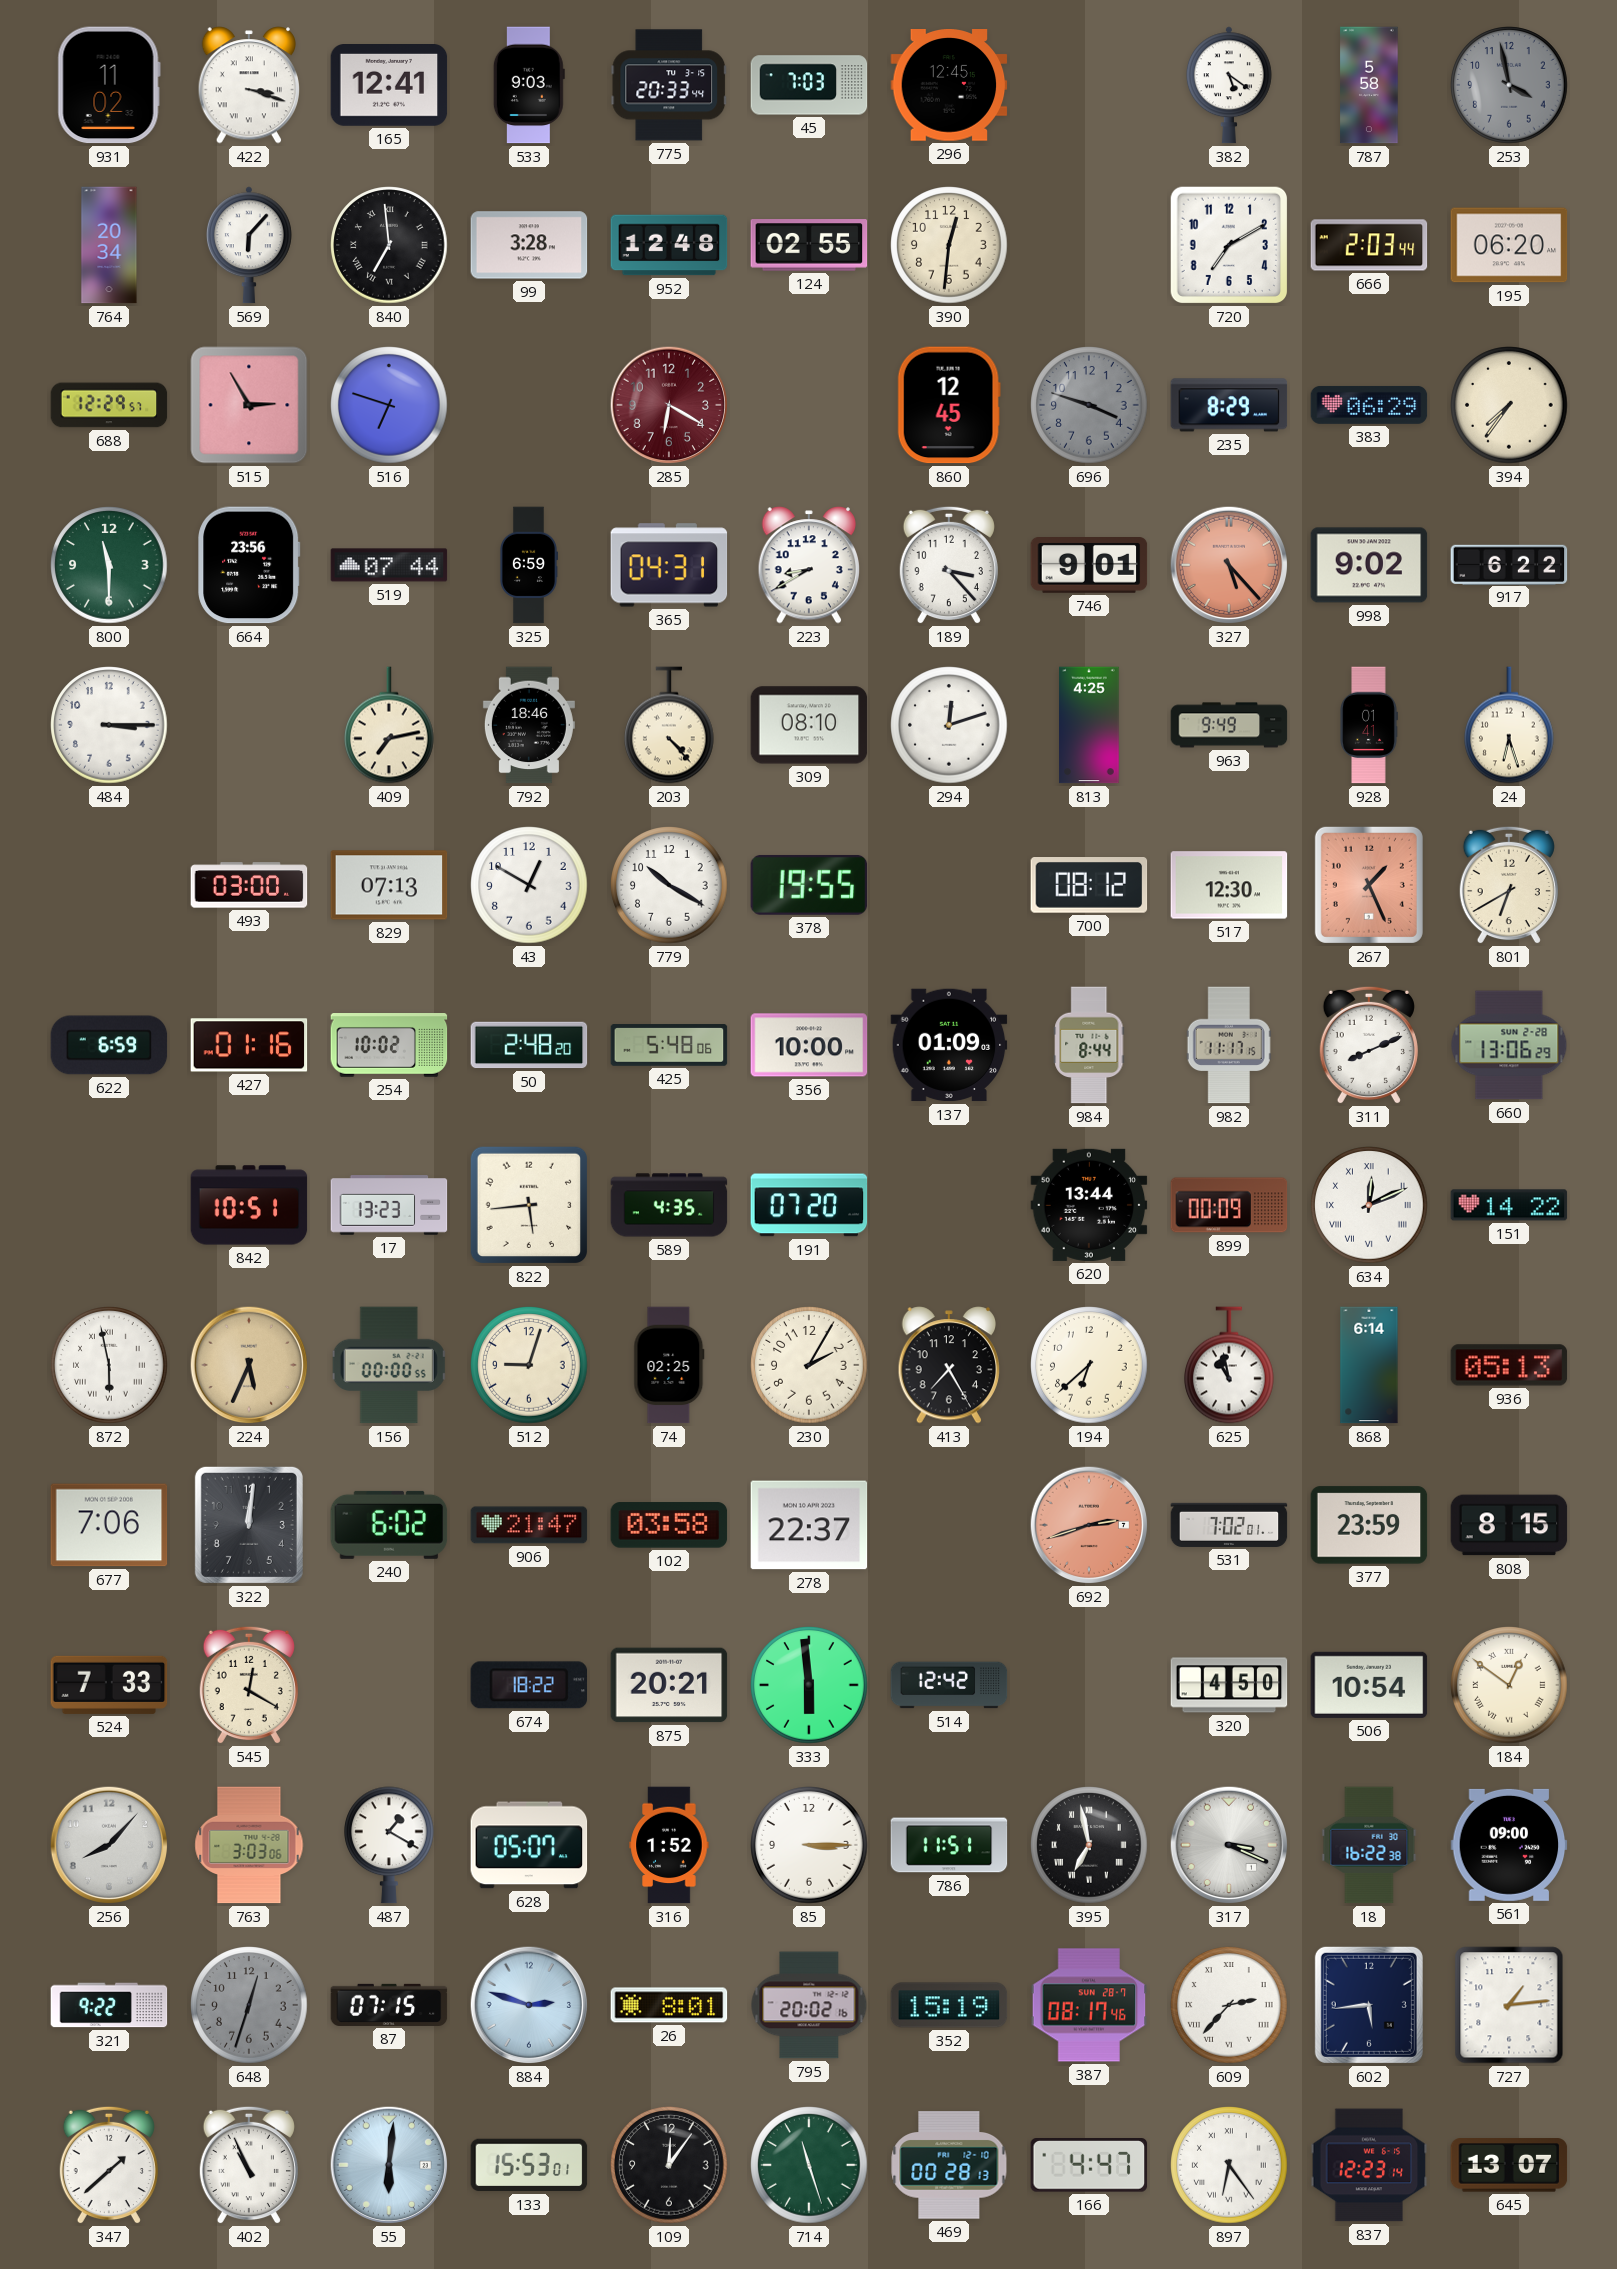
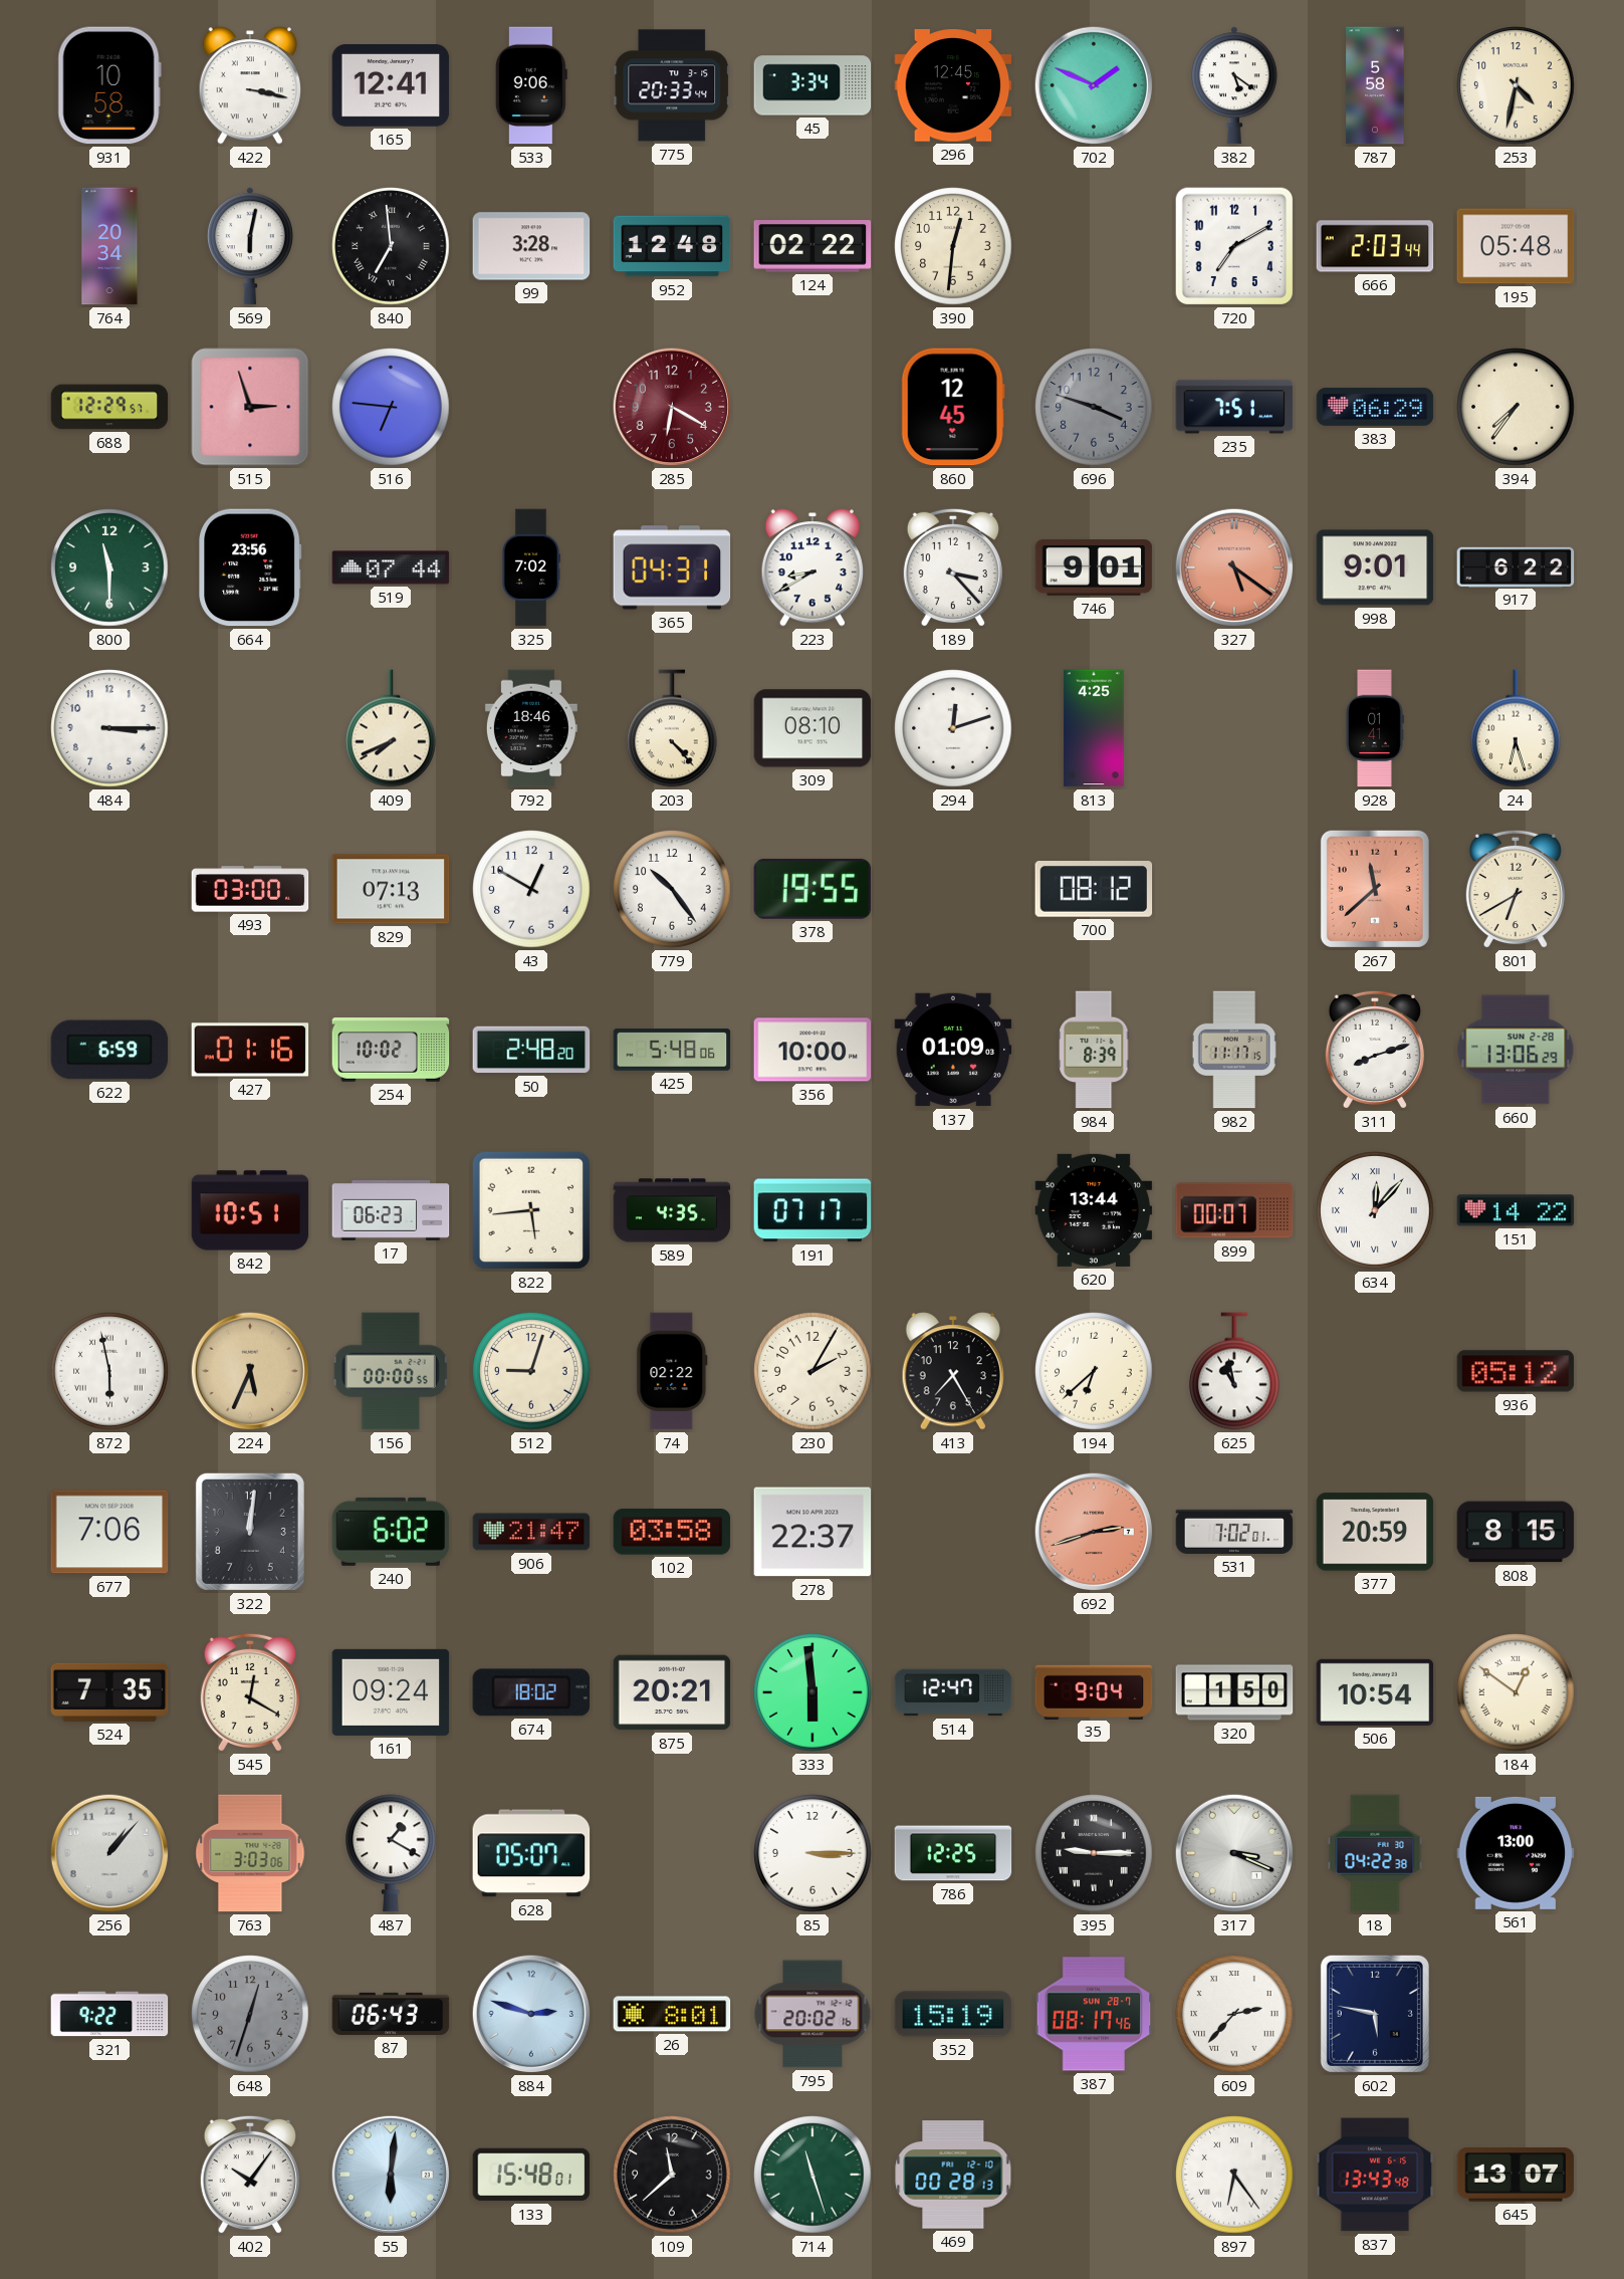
931: 11:02 -> 10:58
422: 3:18 -> 3:17
533: 9:03 -> 9:06
45: 7:03 -> 3:34
702: none -> 1:49
253: 3:58 -> 4:32
253 dial: grey -> cream
569: 6:07 -> 6:02
124: 02:55 -> 02:22
195: 06:20 -> 05:48
515: 2:55 -> 2:57
516: 6:48 -> 6:46
235: 8:29 -> 7:51
325: 6:59 -> 7:02
327: 5:23 -> 5:21
998: 9:02 -> 9:01
409: 7:13 -> 7:41
963: 9:49 -> none
779: 10:20 -> 10:24
517: 12:30 -> none
267: 1:26 -> 11:38
984: 8:44 -> 8:39
311: 8:11 -> 8:12
17: 13:23 -> 06:23
191: 07:20 -> 07:17
899: 00:09 -> 00:07
634: 12:11 -> 12:07
74: 02:25 -> 02:22
868: 6:14 -> none
936: 05:13 -> 05:12
377: 23:59 -> 20:59
524: 7:33 -> 7:35
161: none -> 09:24
674: 18:22 -> 18:02
514: 12:42 -> 12:47
35: none -> 9:04
320: 4:50 -> 1:50
256: 8:07 -> 1:07
316: 1:52 -> none
786: 11:51 -> 12:25
395: 6:58 -> 9:15
18: 16:22 -> 04:22
561: 09:00 -> 13:00
87: 07:15 -> 06:43
602: 5:44 -> 5:47
727: 1:14 -> none
347: 1:38 -> none
402: 10:56 -> 10:06
133: 15:53 -> 15:48
109: 12:06 -> 11:38
166: 4:47 -> none
837: 12:23 -> 13:43
